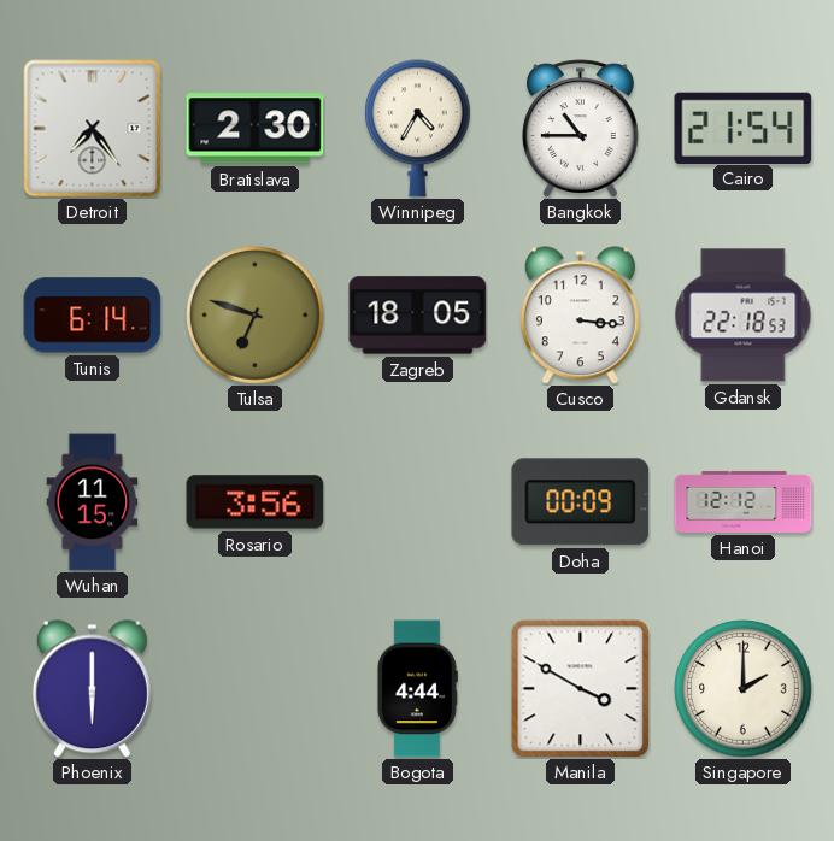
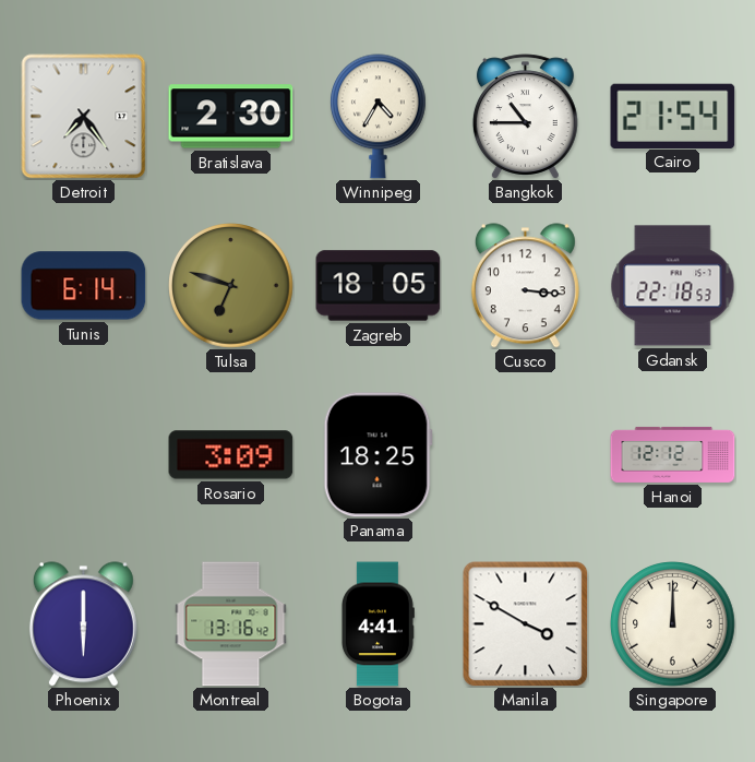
Wuhan: 11:15 -> none
Rosario: 3:56 -> 3:09
Panama: none -> 18:25
Doha: 00:09 -> none
Montreal: none -> 13:16
Bogota: 4:44 -> 4:41
Singapore: 2:00 -> 12:00
